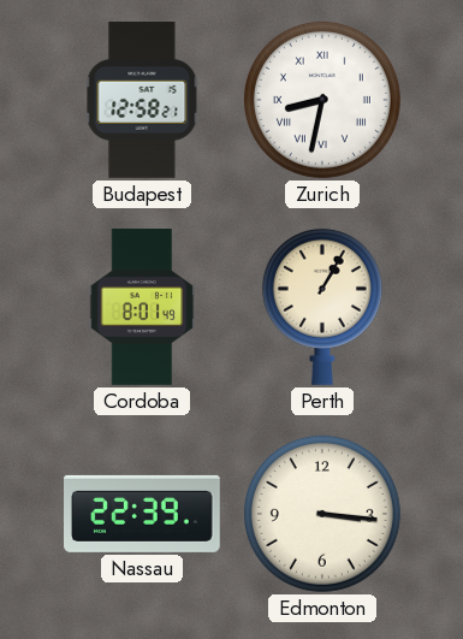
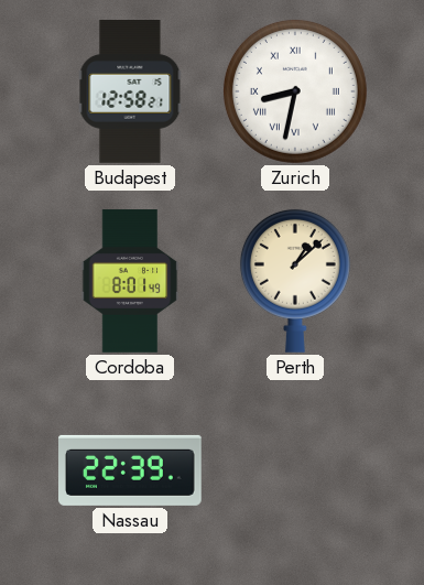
Perth: 1:05 -> 1:08
Edmonton: 3:16 -> none
